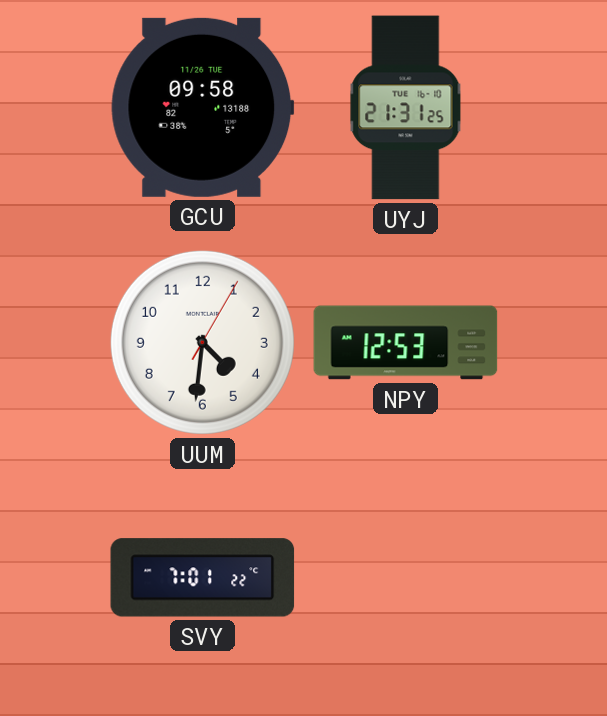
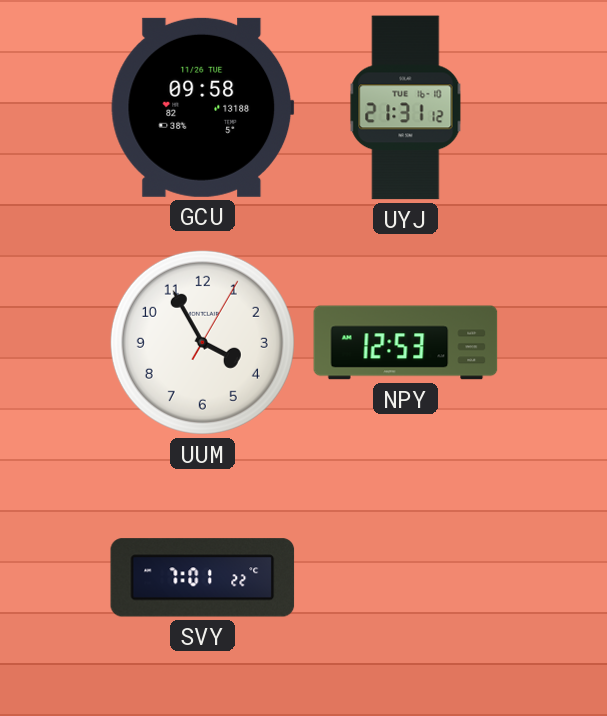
UYJ: 21:31:25 -> 21:31:12
UUM: 4:31 -> 3:55
